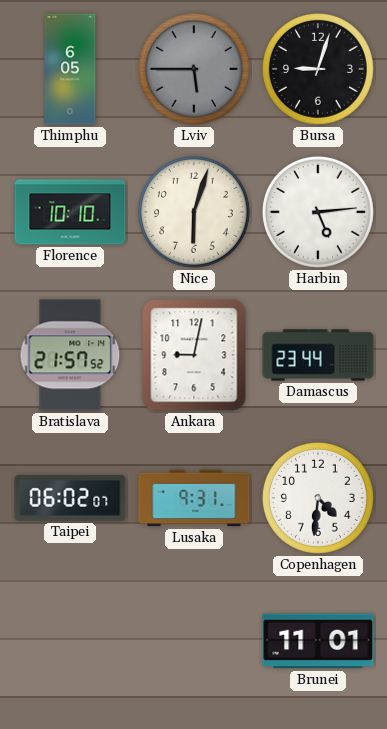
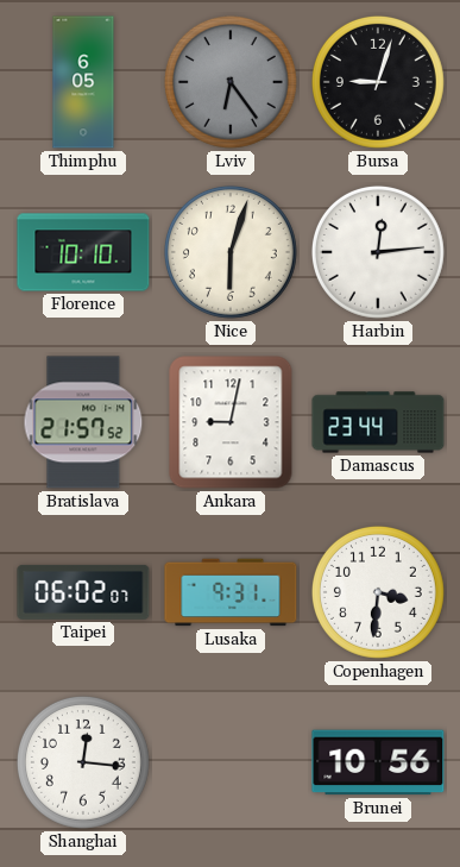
Lviv: 5:45 -> 6:24
Harbin: 5:14 -> 12:14
Copenhagen: 4:31 -> 3:31
Shanghai: none -> 12:16
Brunei: 11:01 -> 10:56
